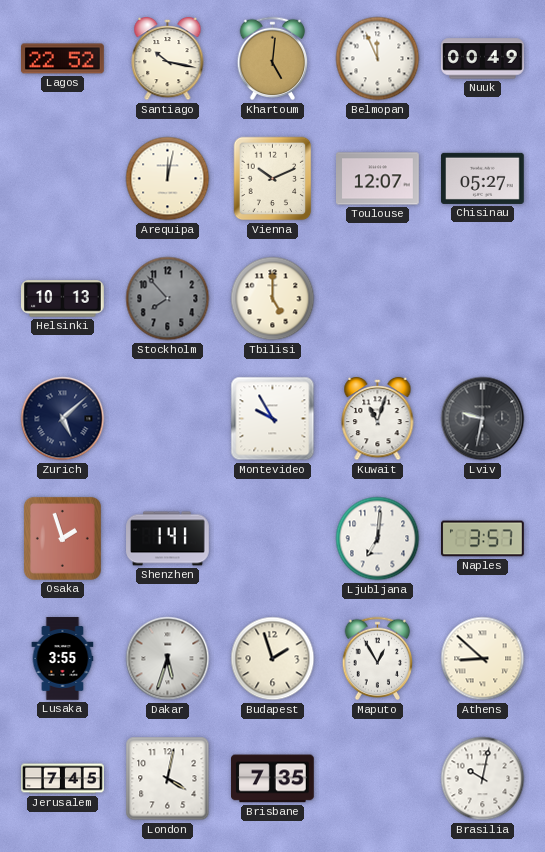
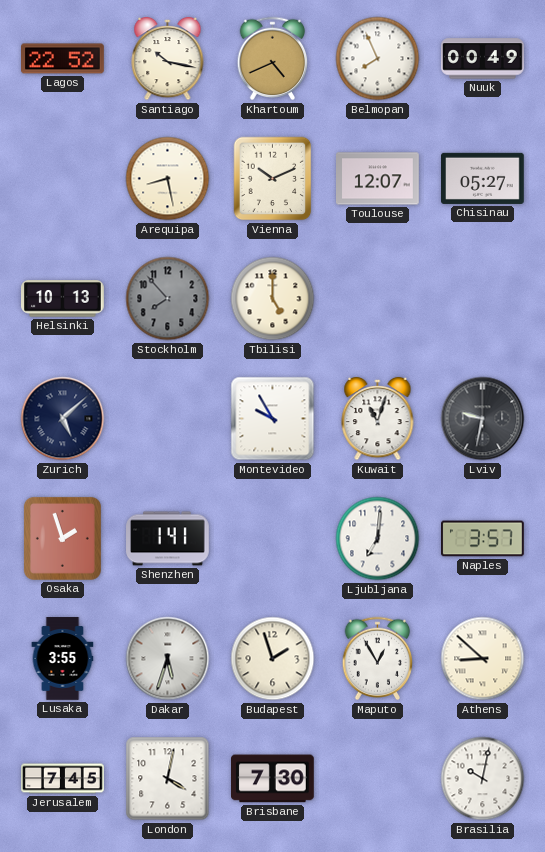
Khartoum: 5:01 -> 4:41
Belmopan: 11:56 -> 7:56
Arequipa: 12:02 -> 8:28
Brisbane: 7:35 -> 7:30
